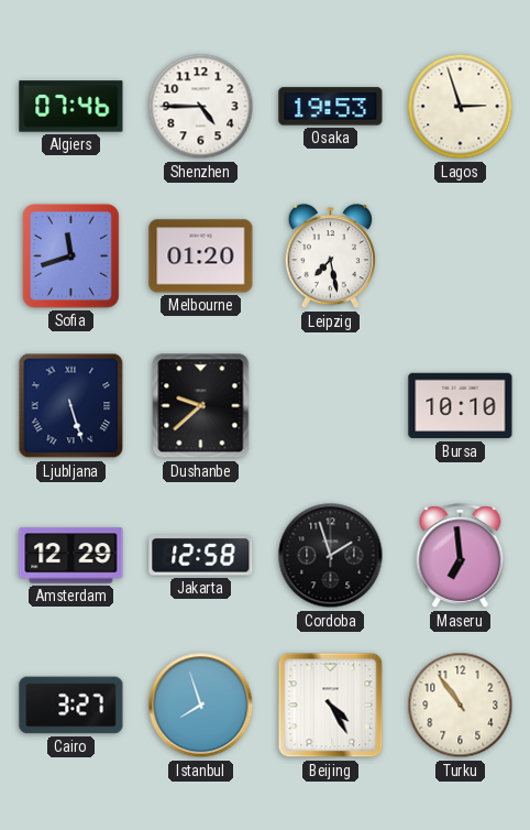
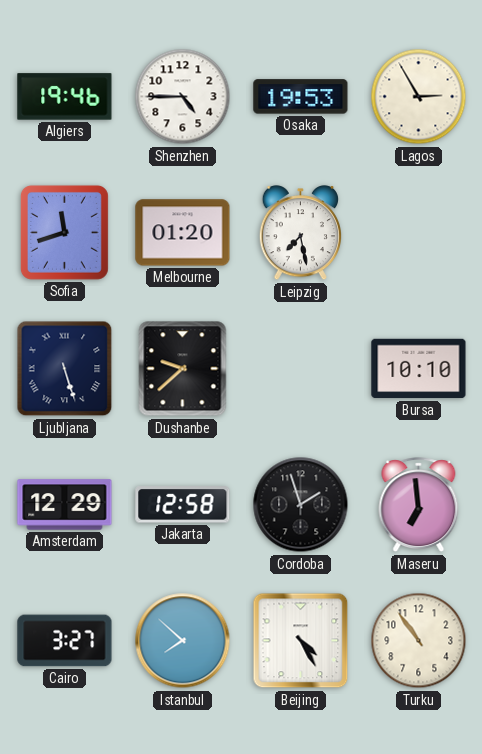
Algiers: 07:46 -> 19:46
Lagos: 2:57 -> 2:55
Istanbul: 7:57 -> 7:52
